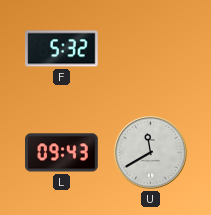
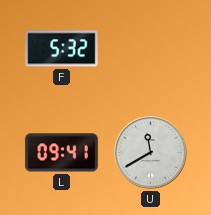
L: 09:43 -> 09:41
